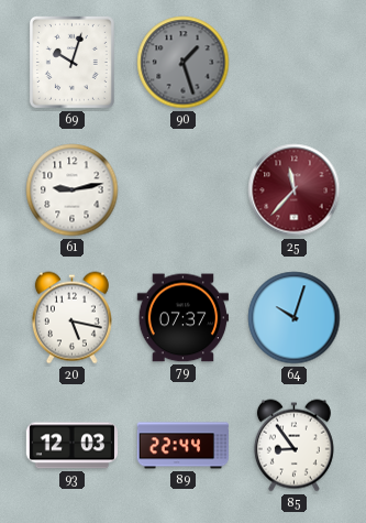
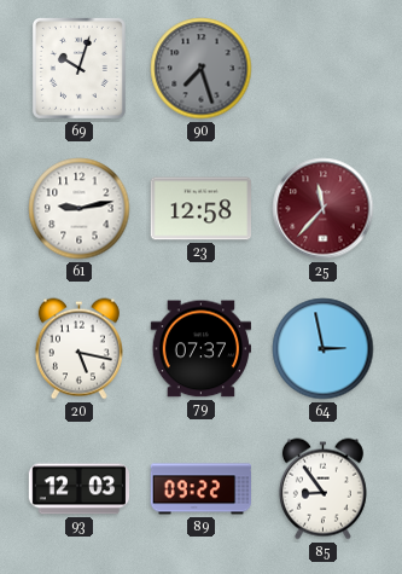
90: 1:27 -> 7:27
23: none -> 12:58
64: 10:03 -> 2:58
89: 22:44 -> 09:22
